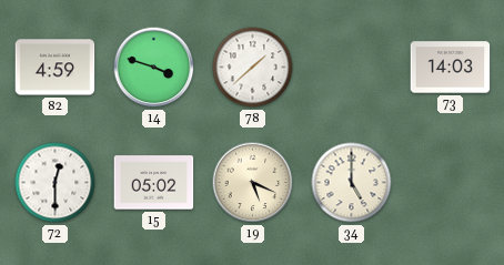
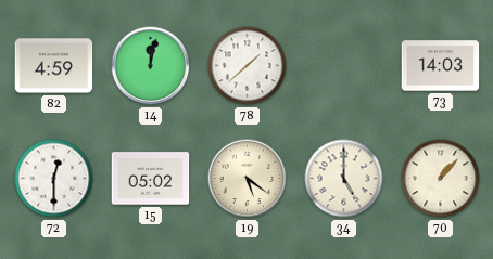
14: 3:48 -> 12:02
19: 5:19 -> 5:21
70: none -> 1:07
